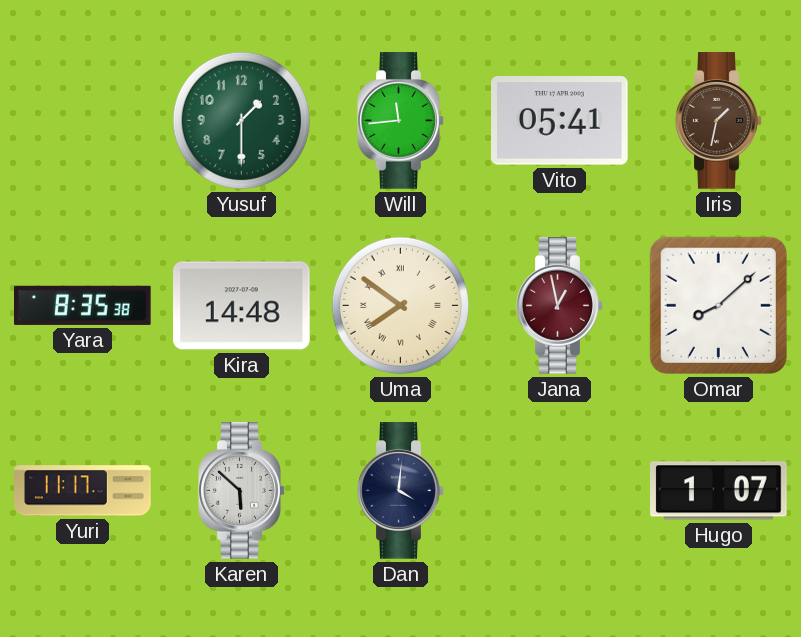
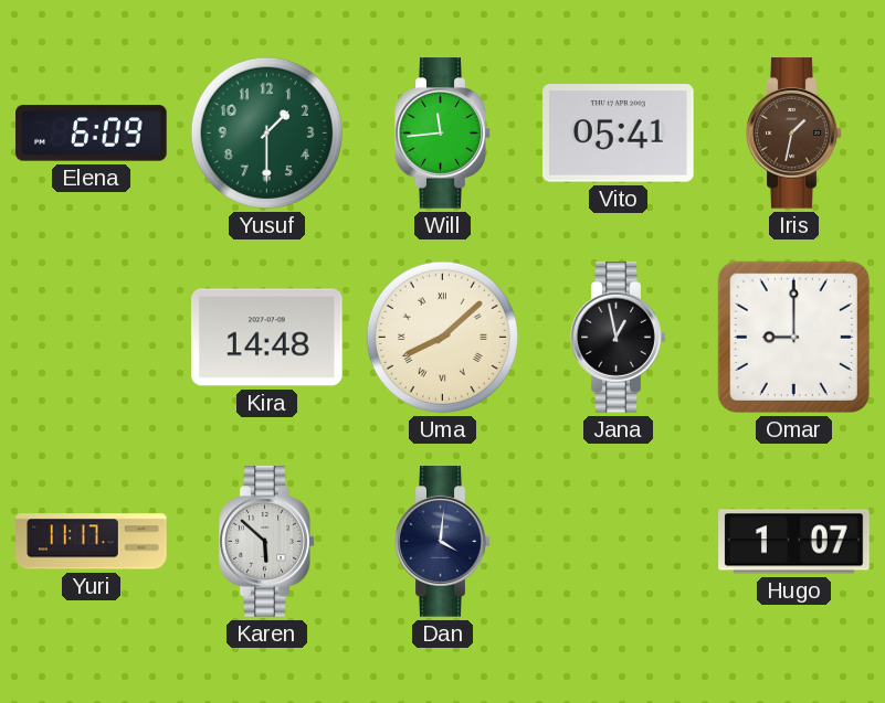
Elena: none -> 6:09
Yara: 8:35 -> none
Uma: 7:51 -> 8:08
Jana dial: burgundy -> black
Omar: 8:08 -> 9:00
